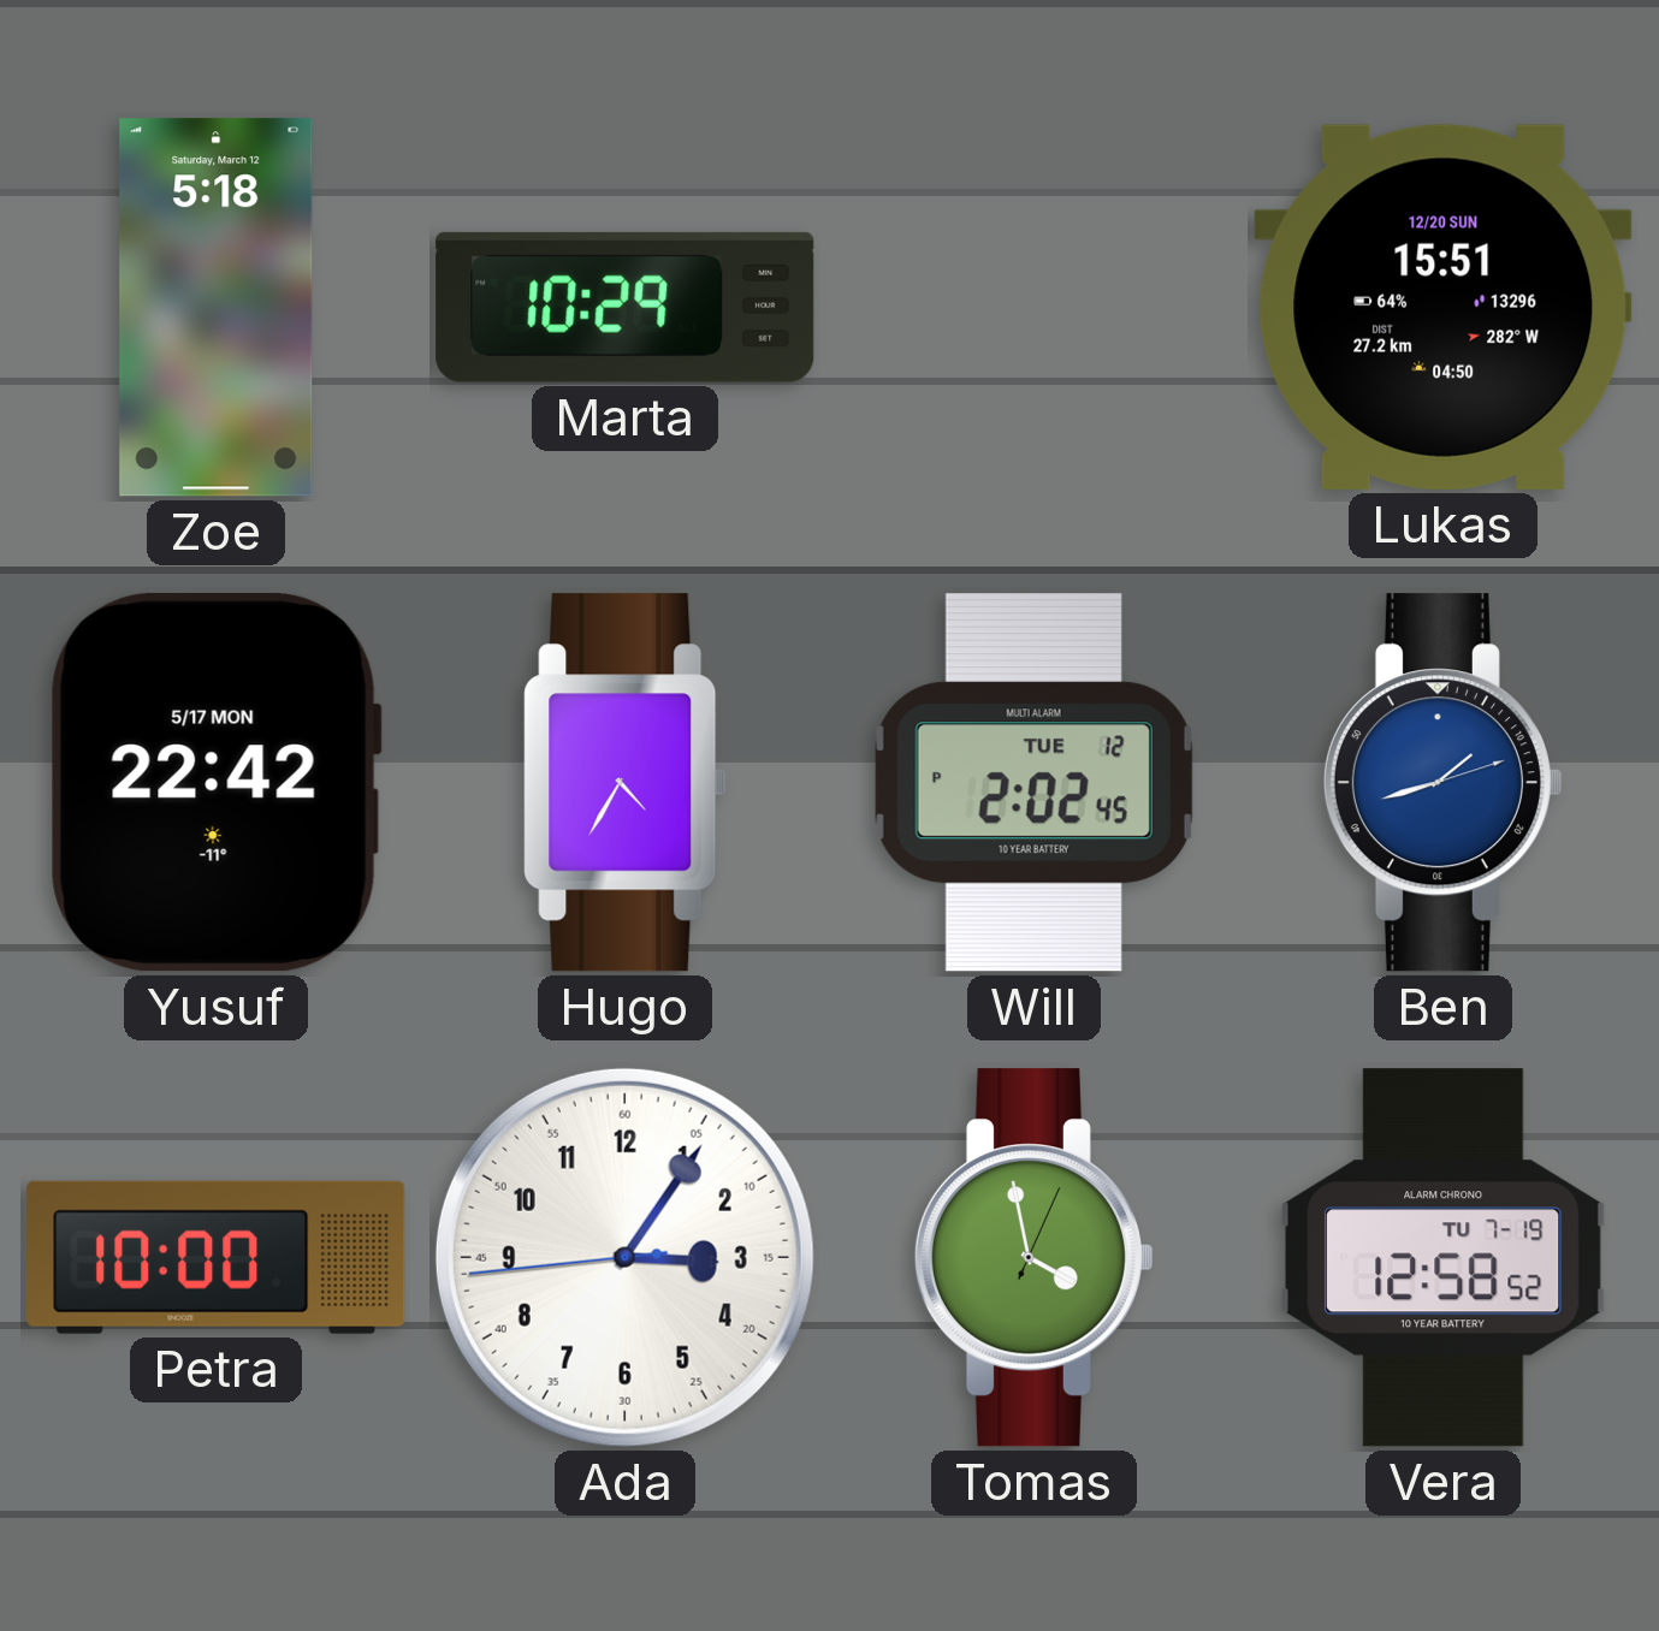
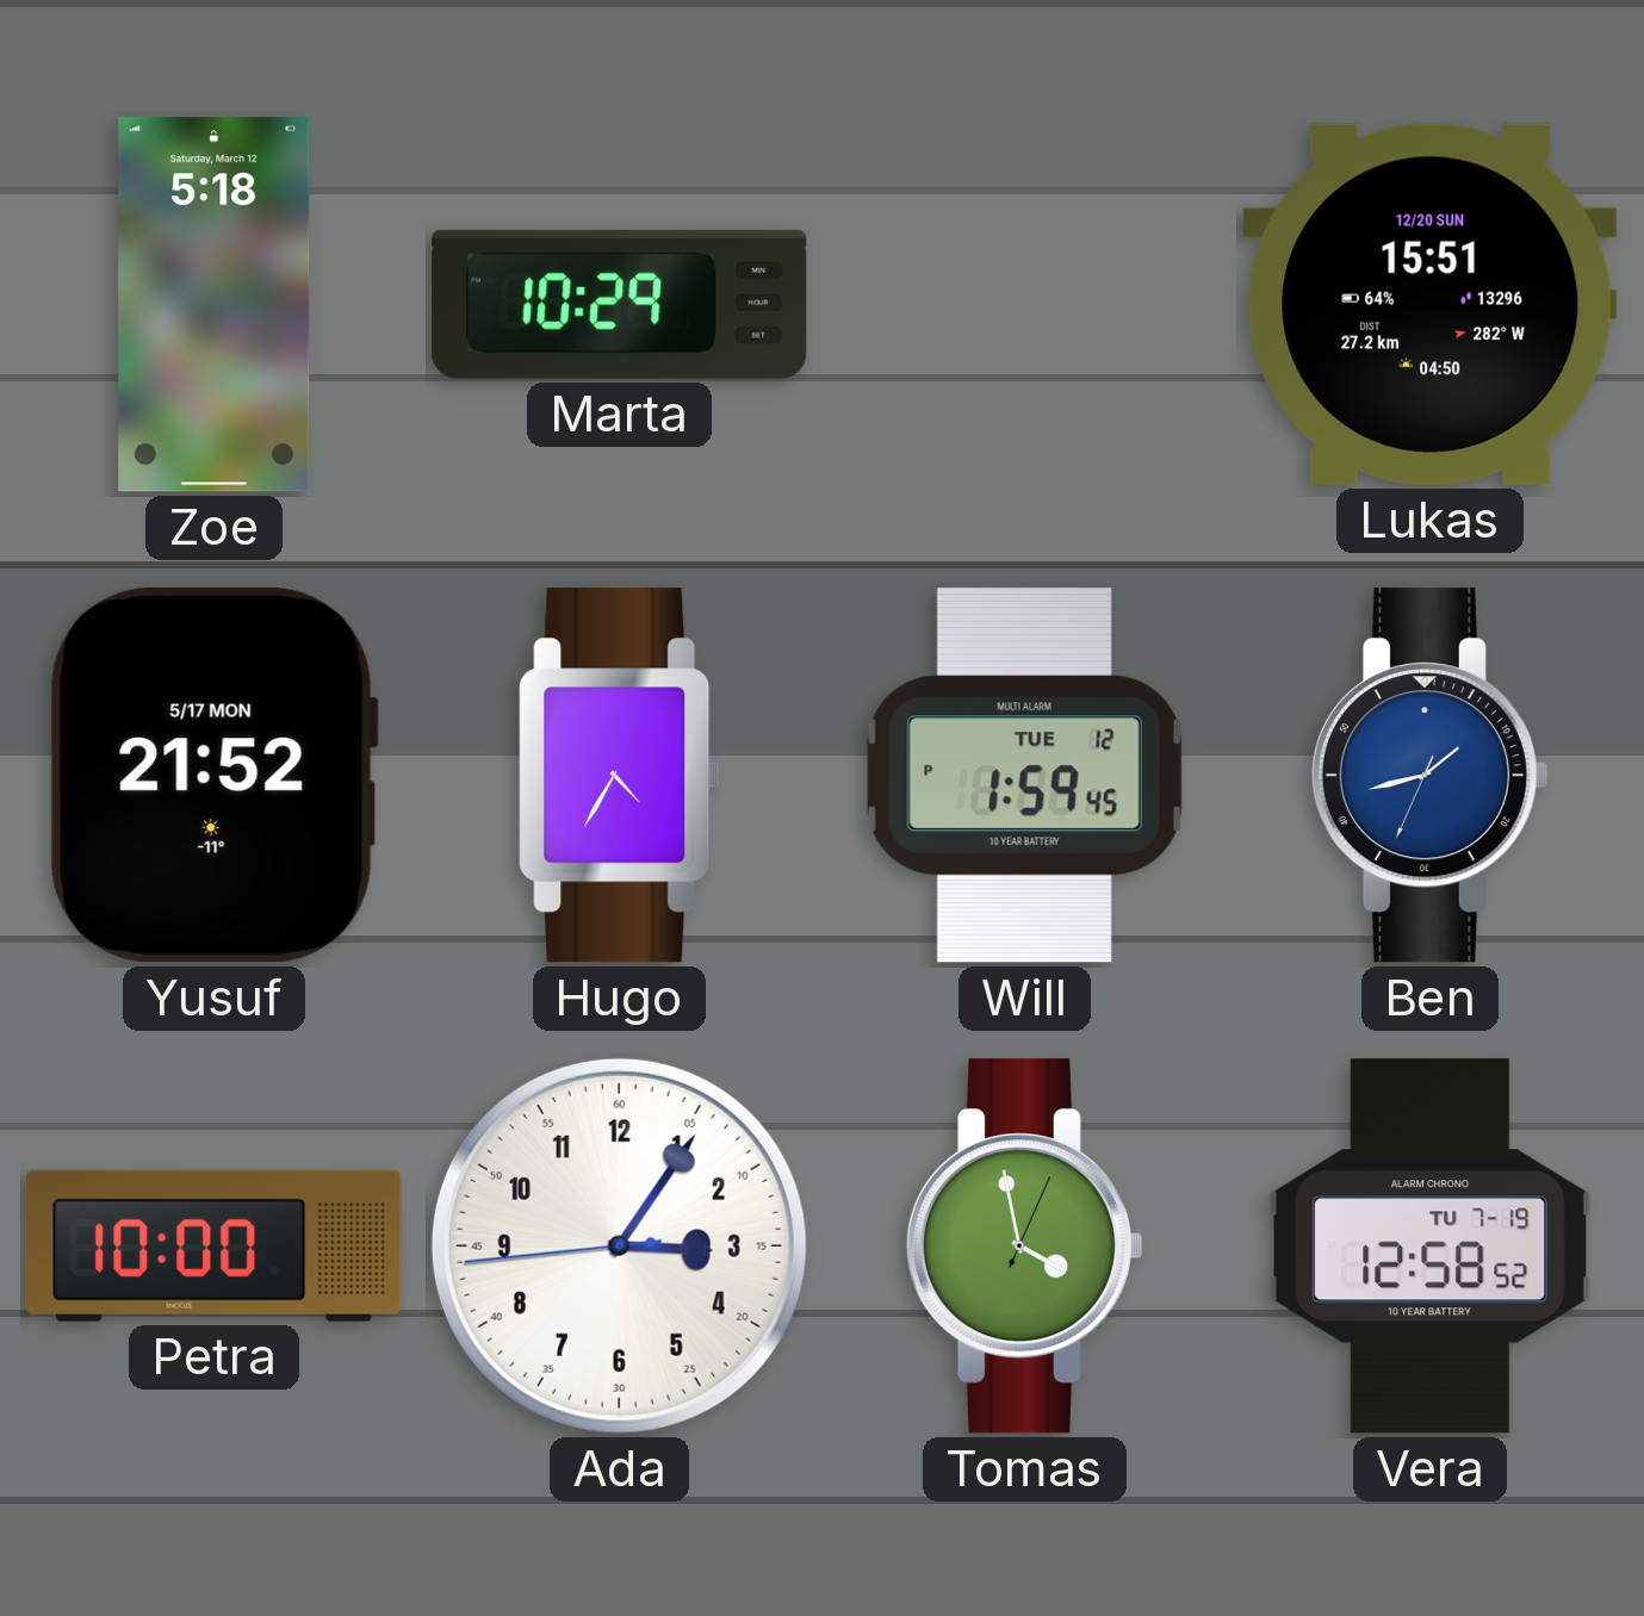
Yusuf: 22:42 -> 21:52
Will: 2:02 -> 1:59
Ben: 1:42:12 -> 1:42:34
